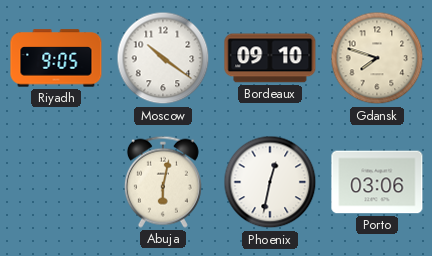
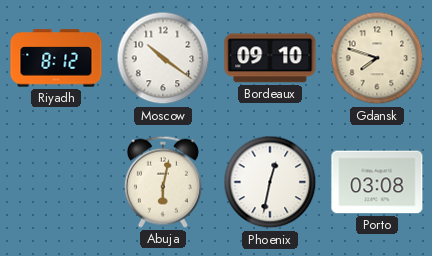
Riyadh: 9:05 -> 8:12
Porto: 03:06 -> 03:08
